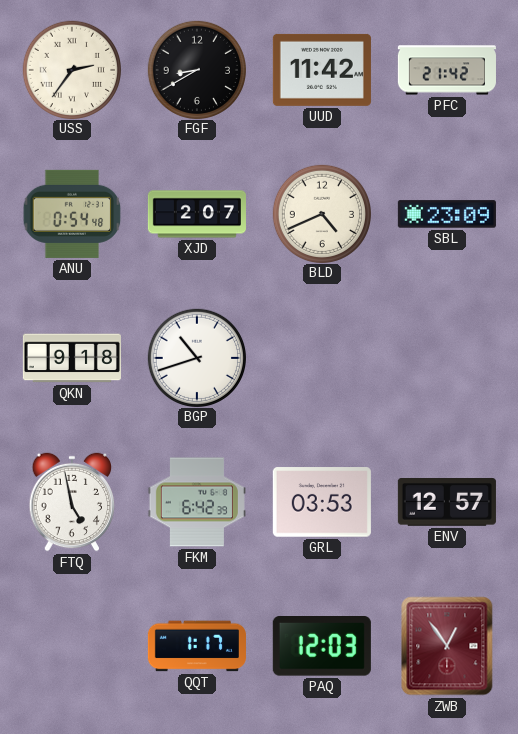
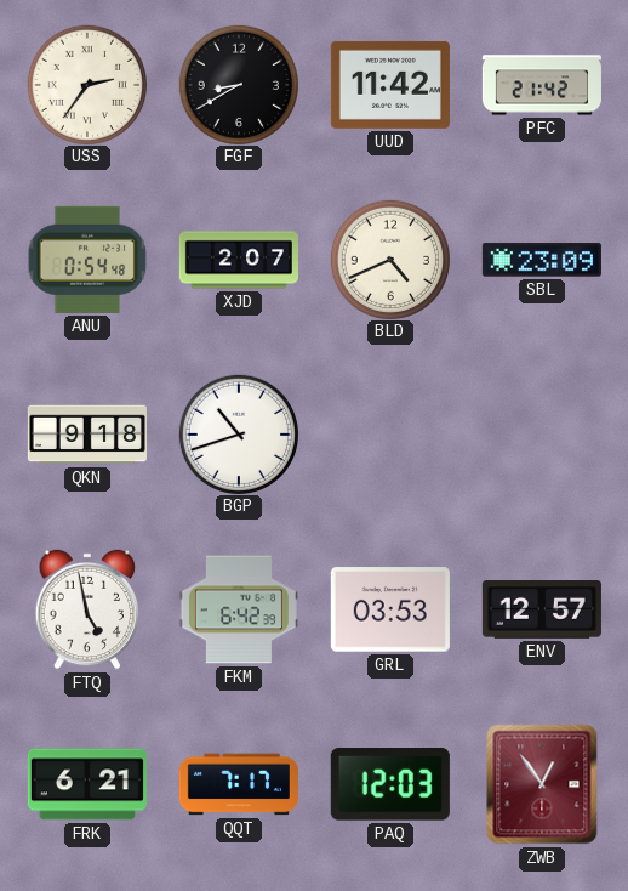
FRK: none -> 6:21
QQT: 1:17 -> 7:17
